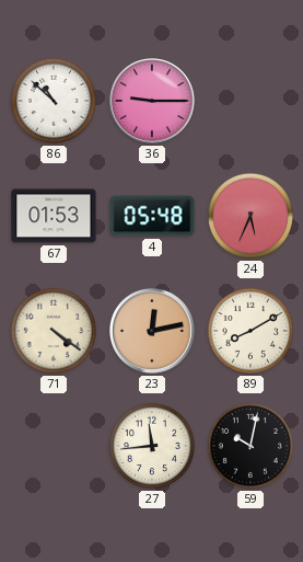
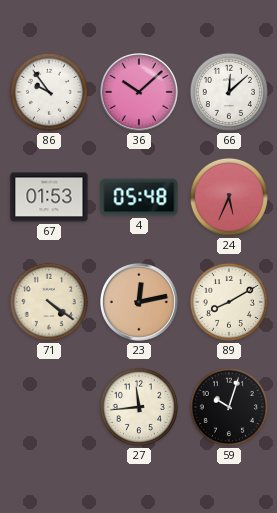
86: 10:52 -> 9:54
36: 9:15 -> 10:08
66: none -> 12:08
59: 10:02 -> 10:03
